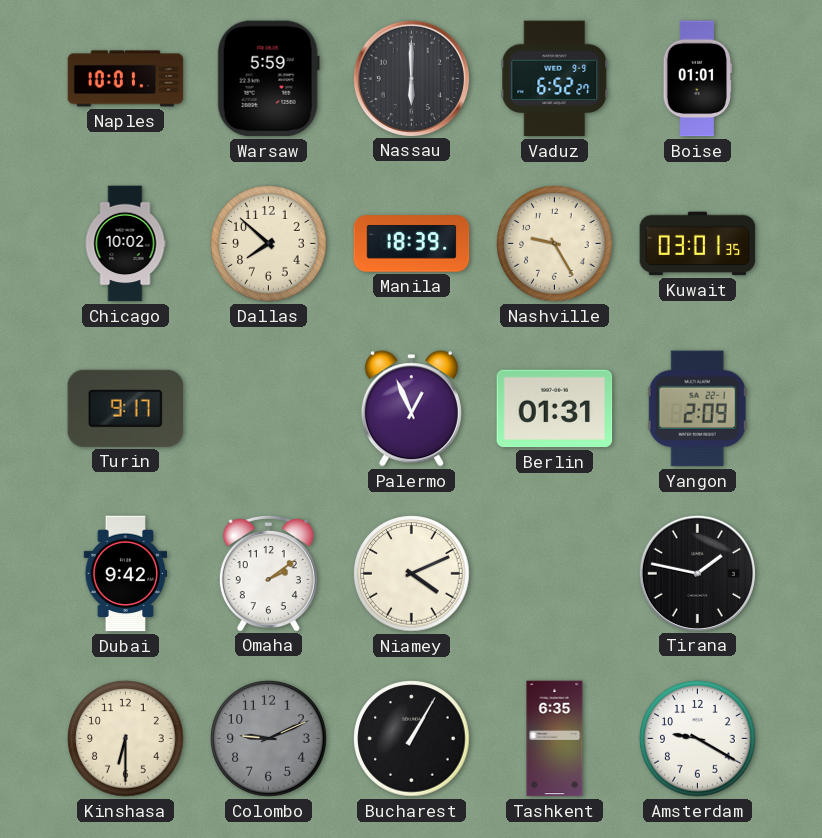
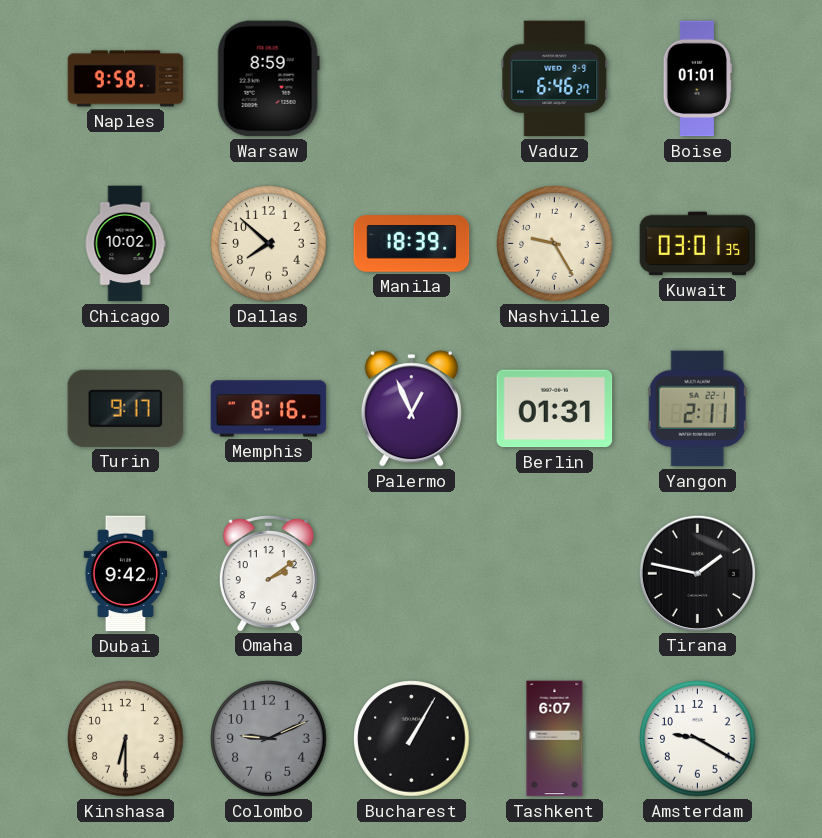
Naples: 10:01 -> 9:58
Warsaw: 5:59 -> 8:59
Nassau: 6:00 -> none
Vaduz: 6:52 -> 6:46
Memphis: none -> 8:16
Yangon: 2:09 -> 2:11
Niamey: 4:11 -> none
Tashkent: 6:35 -> 6:07
